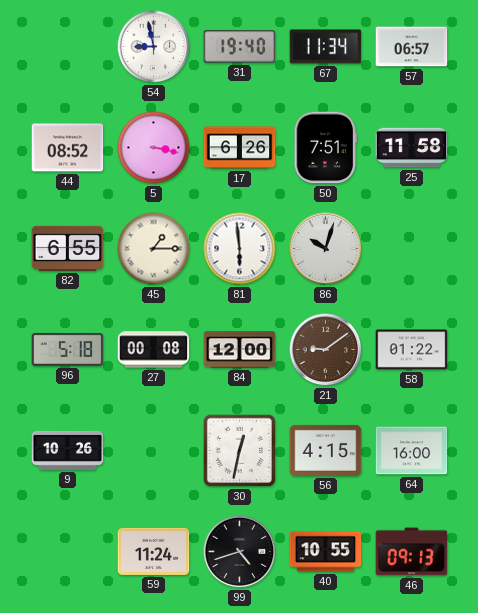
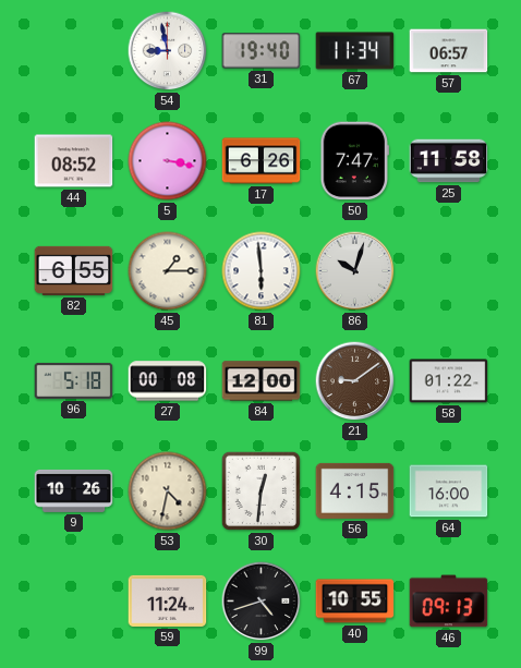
50: 7:51 -> 7:47
53: none -> 4:32
30: 12:32 -> 12:31
